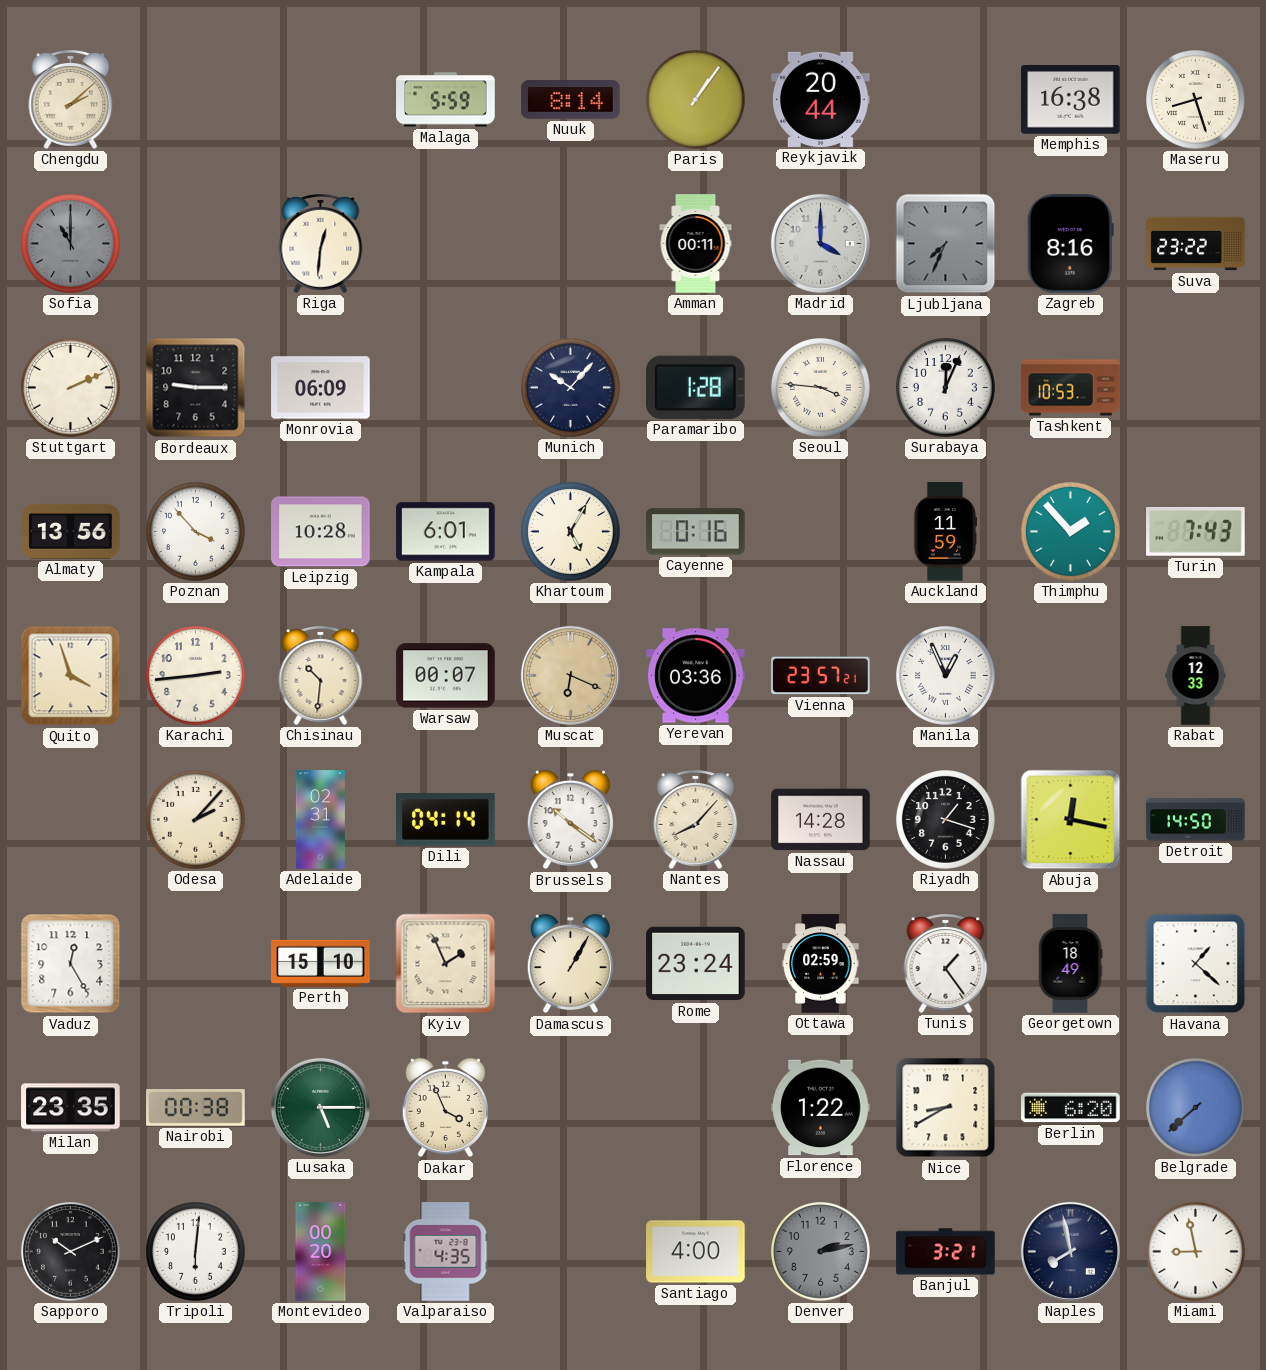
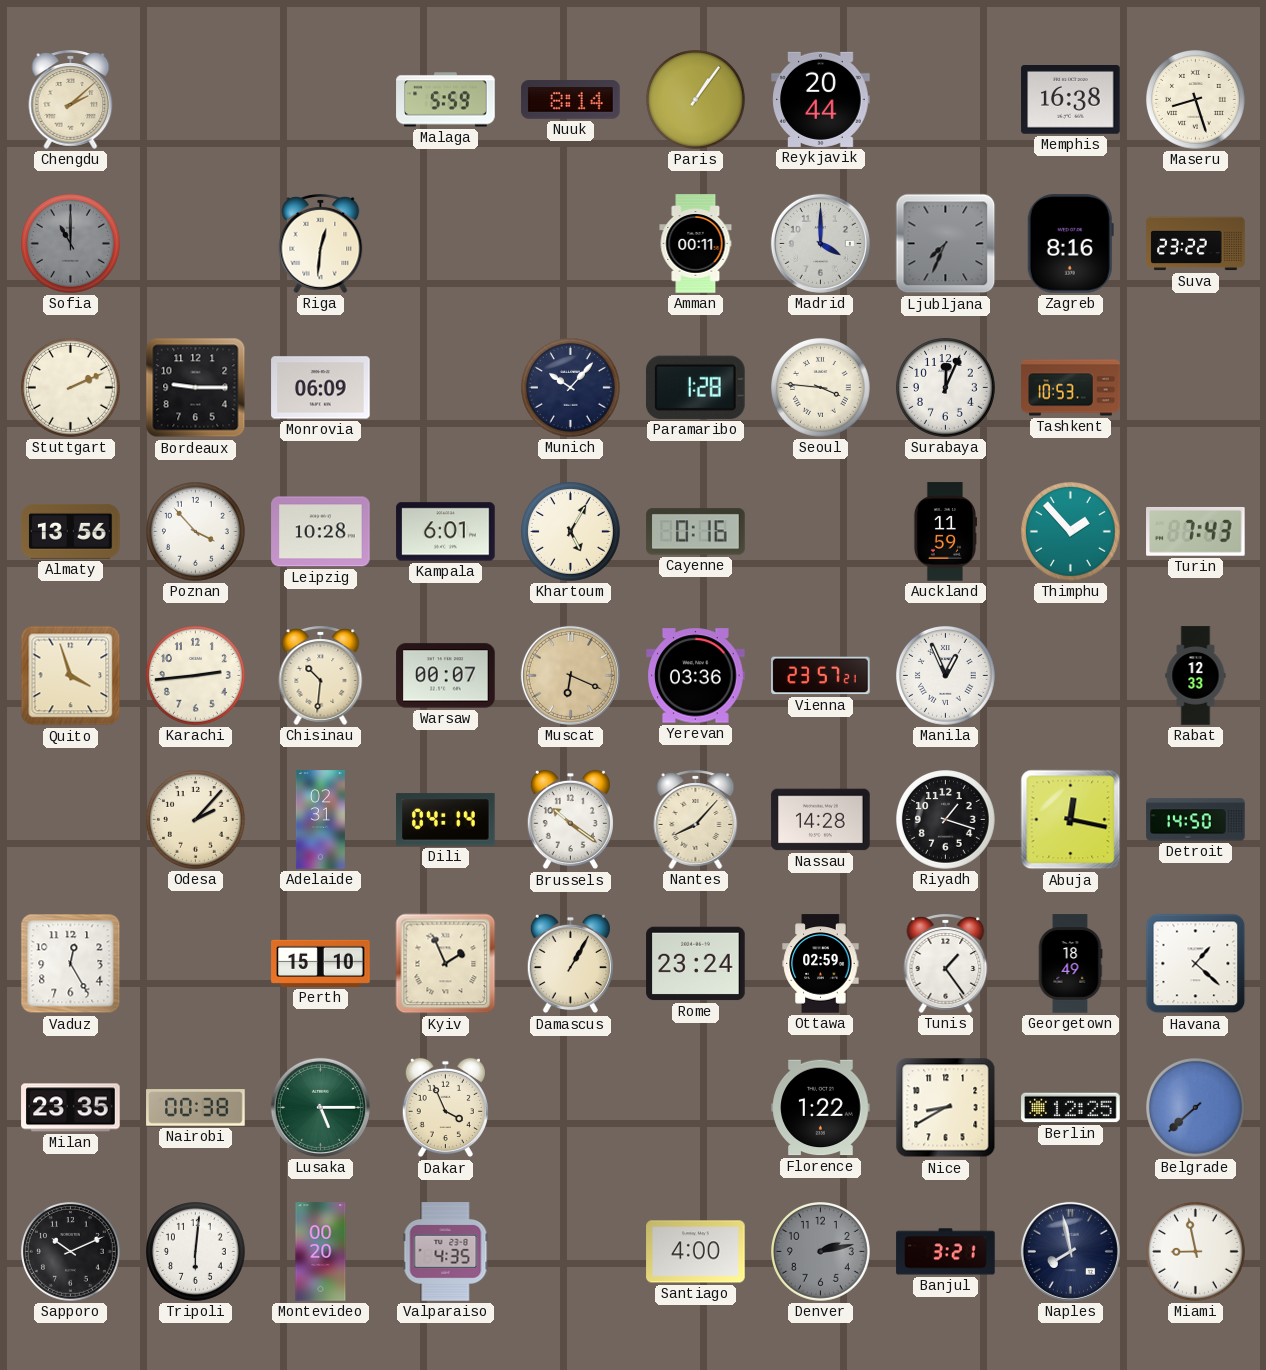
Berlin: 6:20 -> 12:25
